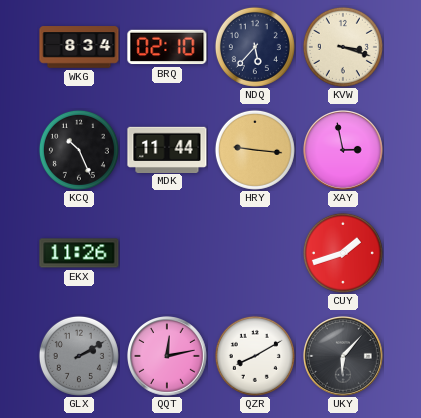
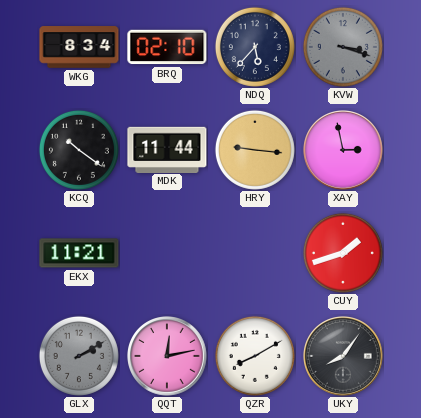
KVW dial: cream -> grey
KCQ: 10:26 -> 10:21
EKX: 11:26 -> 11:21
UKY: 6:07 -> 8:06
